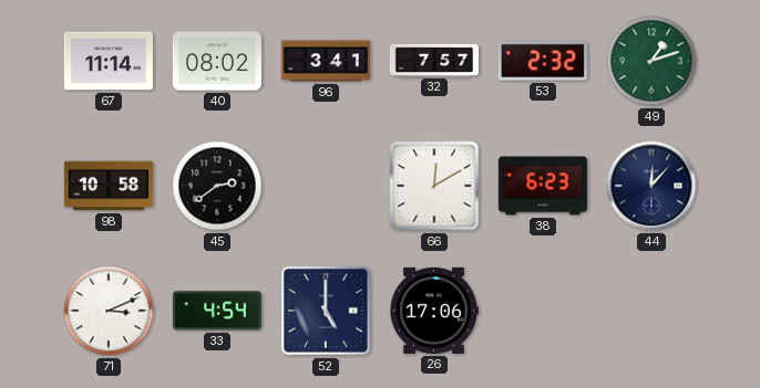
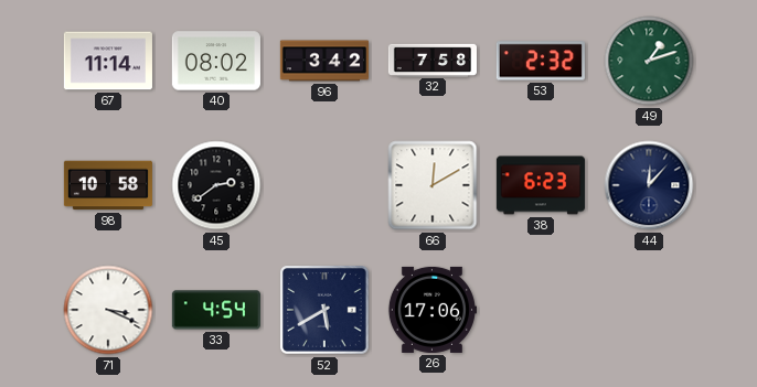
96: 3:41 -> 3:42
32: 7:57 -> 7:58
71: 3:11 -> 3:19
52: 5:00 -> 5:40
